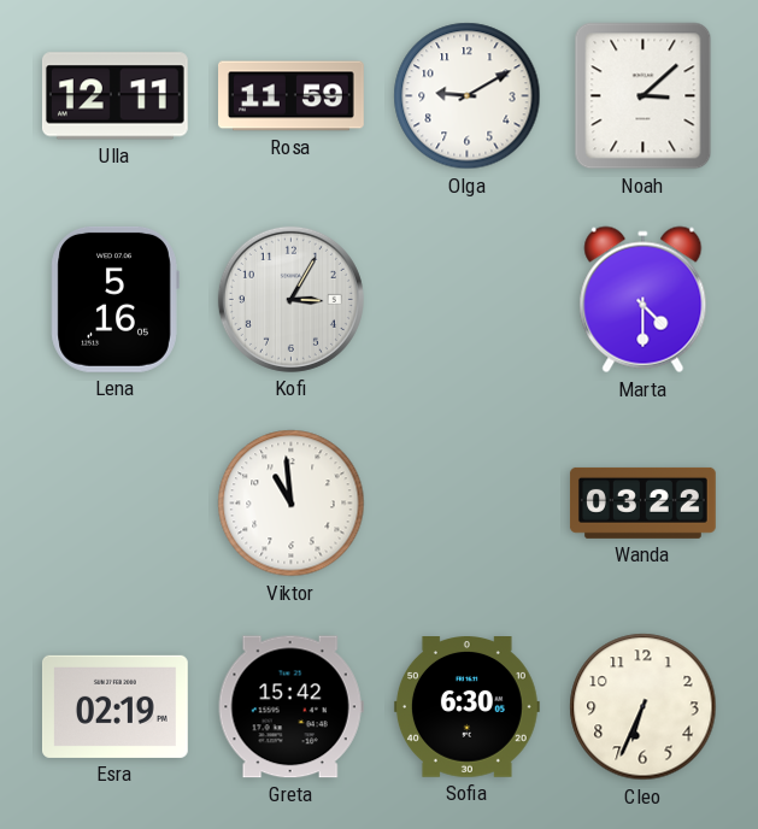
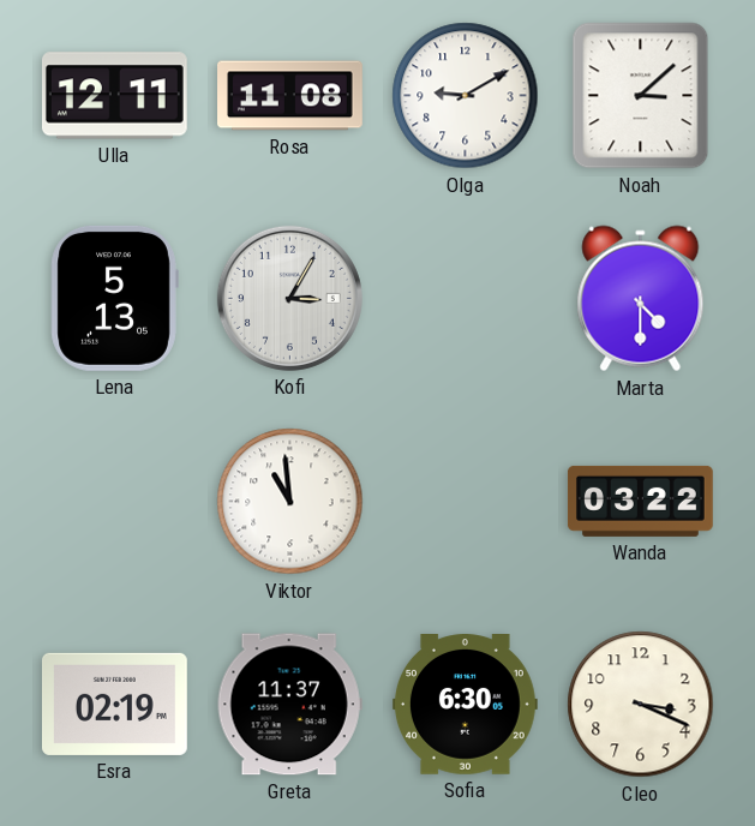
Rosa: 11:59 -> 11:08
Lena: 5:16 -> 5:13
Greta: 15:42 -> 11:37
Cleo: 6:34 -> 3:19
